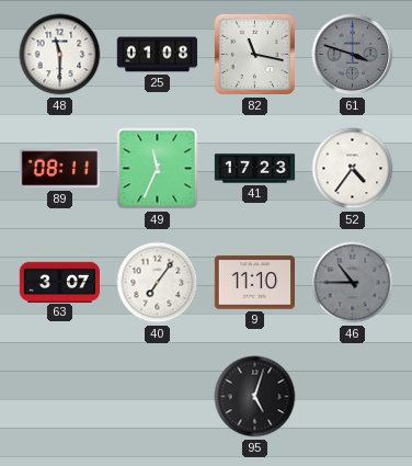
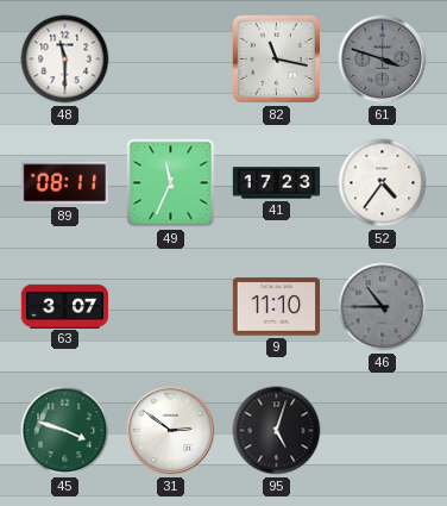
25: 01:08 -> none
40: 7:06 -> none
45: none -> 3:48
31: none -> 2:51
